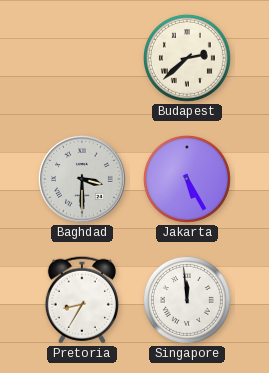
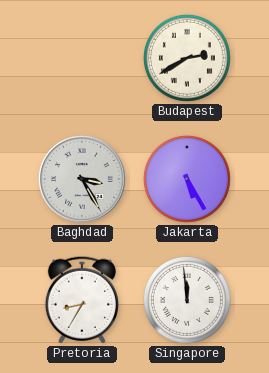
Budapest: 2:38 -> 2:40
Baghdad: 3:30 -> 3:25
